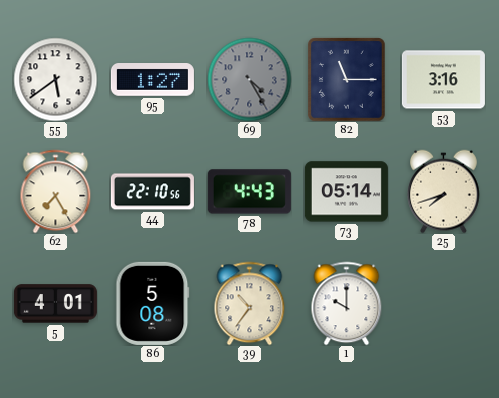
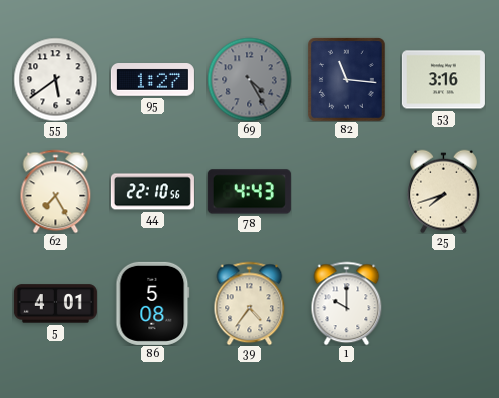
82: 11:15 -> 11:16
73: 05:14 -> none
39: 10:36 -> 4:36
